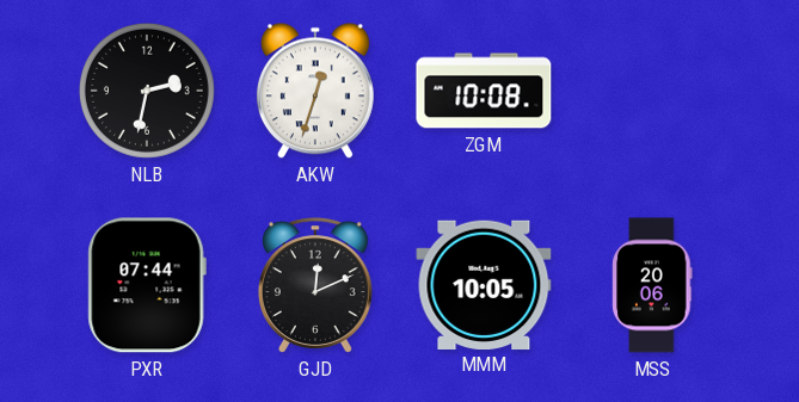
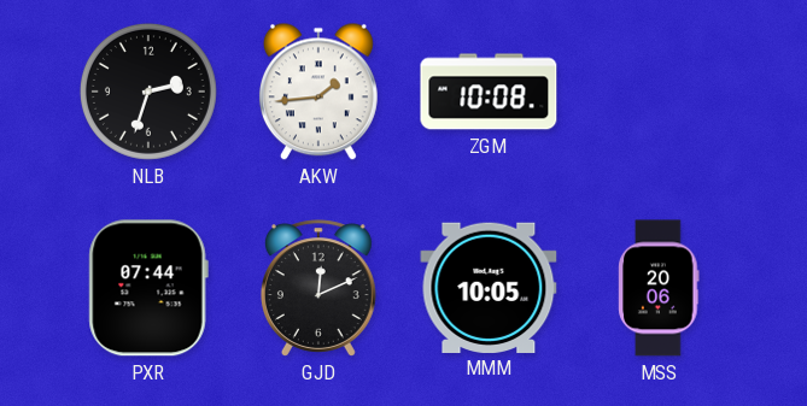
NLB: 2:32 -> 2:33
AKW: 12:33 -> 1:44
